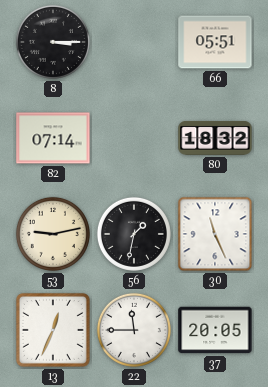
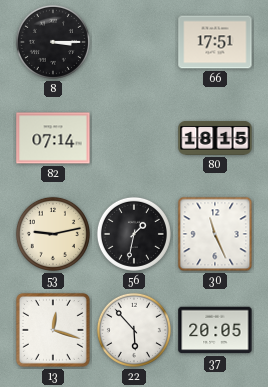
66: 05:51 -> 17:51
80: 18:32 -> 18:15
13: 12:34 -> 12:18
22: 11:45 -> 5:53
